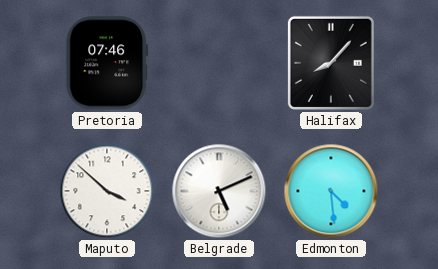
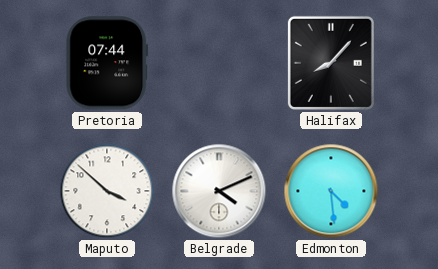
Pretoria: 07:46 -> 07:44
Belgrade: 5:11 -> 4:11
